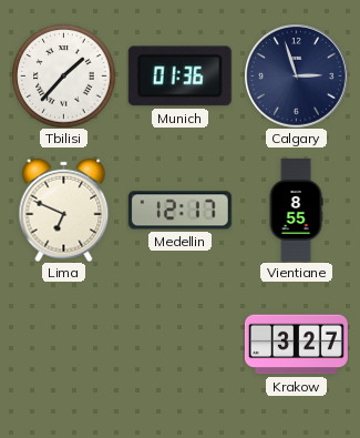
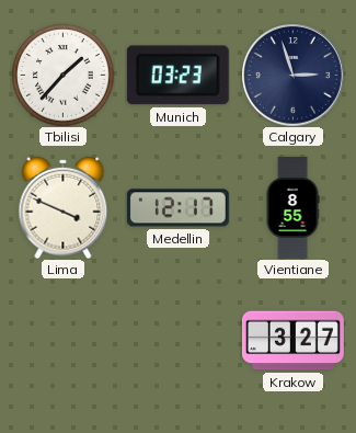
Munich: 01:36 -> 03:23
Lima: 6:49 -> 3:49
